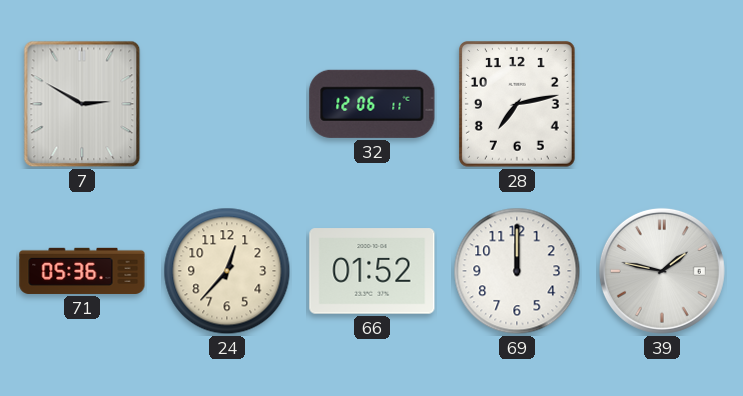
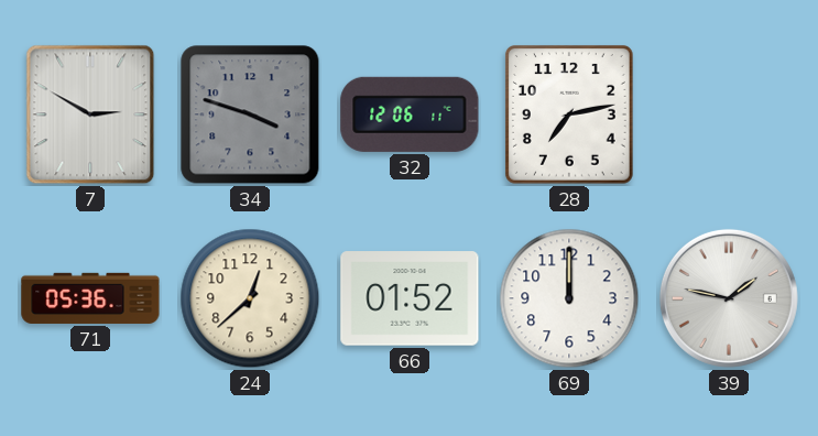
34: none -> 3:48
24: 12:37 -> 12:38
